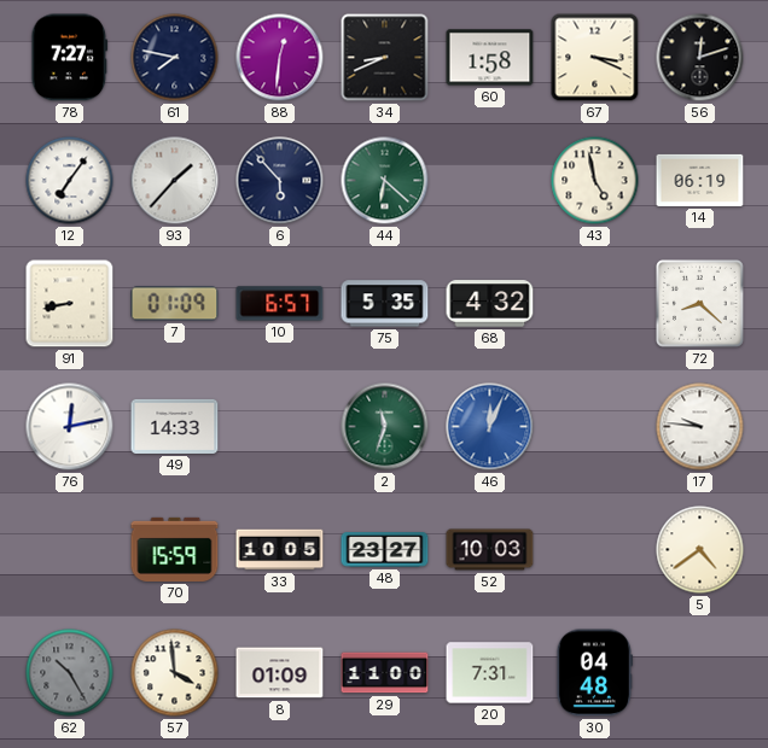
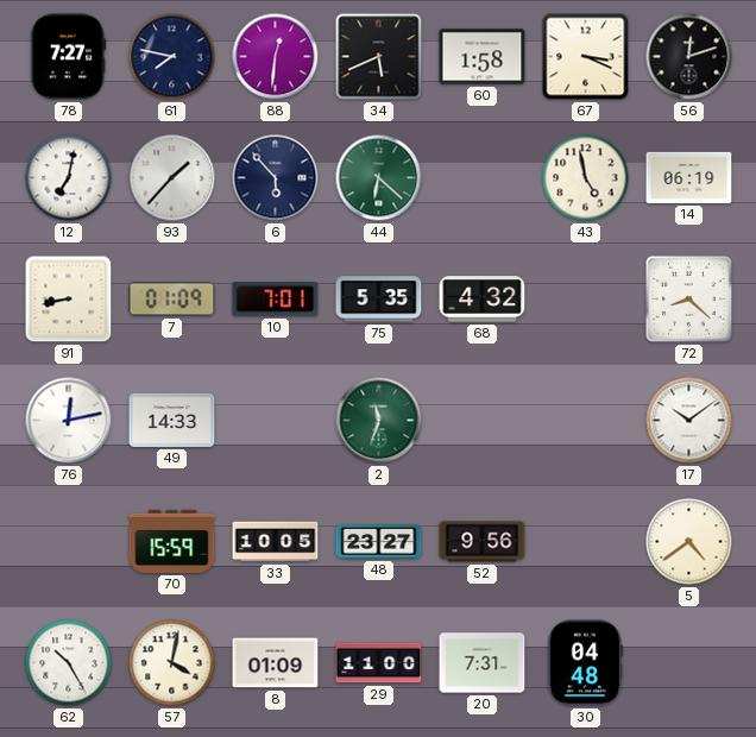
34: 8:41 -> 5:41
12: 7:06 -> 7:02
10: 6:57 -> 7:01
46: 12:04 -> none
17: 9:46 -> 10:09
52: 10:03 -> 9:56
62 dial: grey -> white
57: 3:59 -> 4:02
